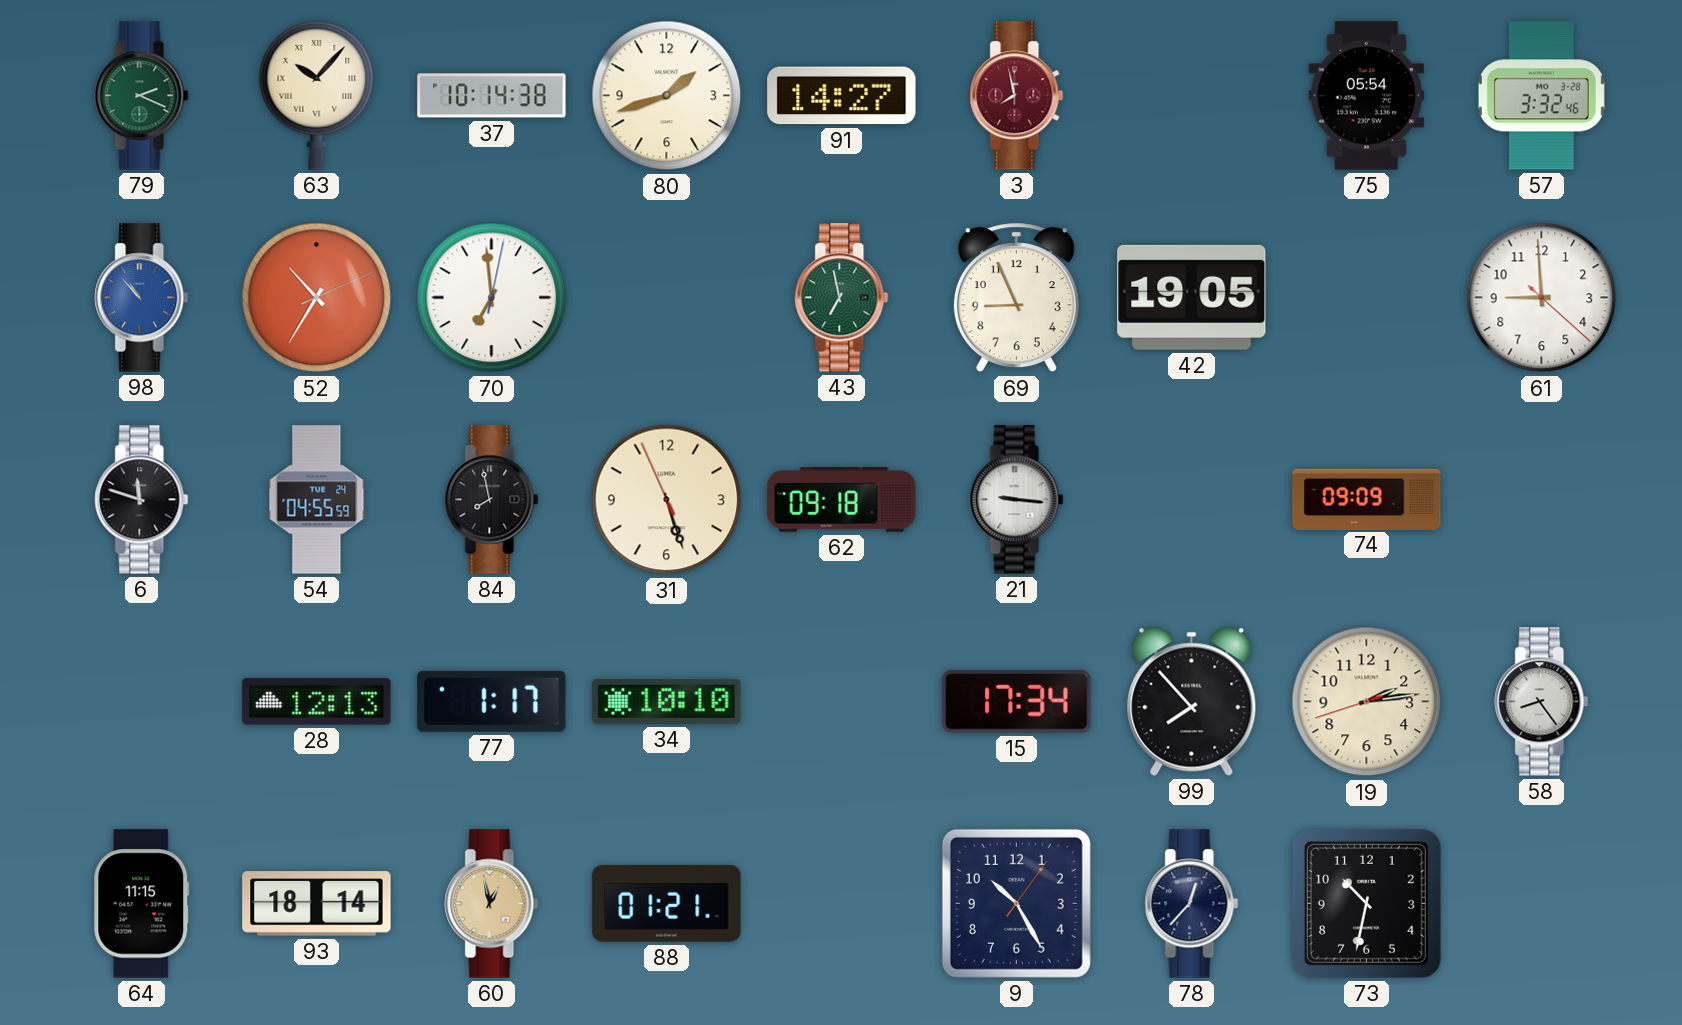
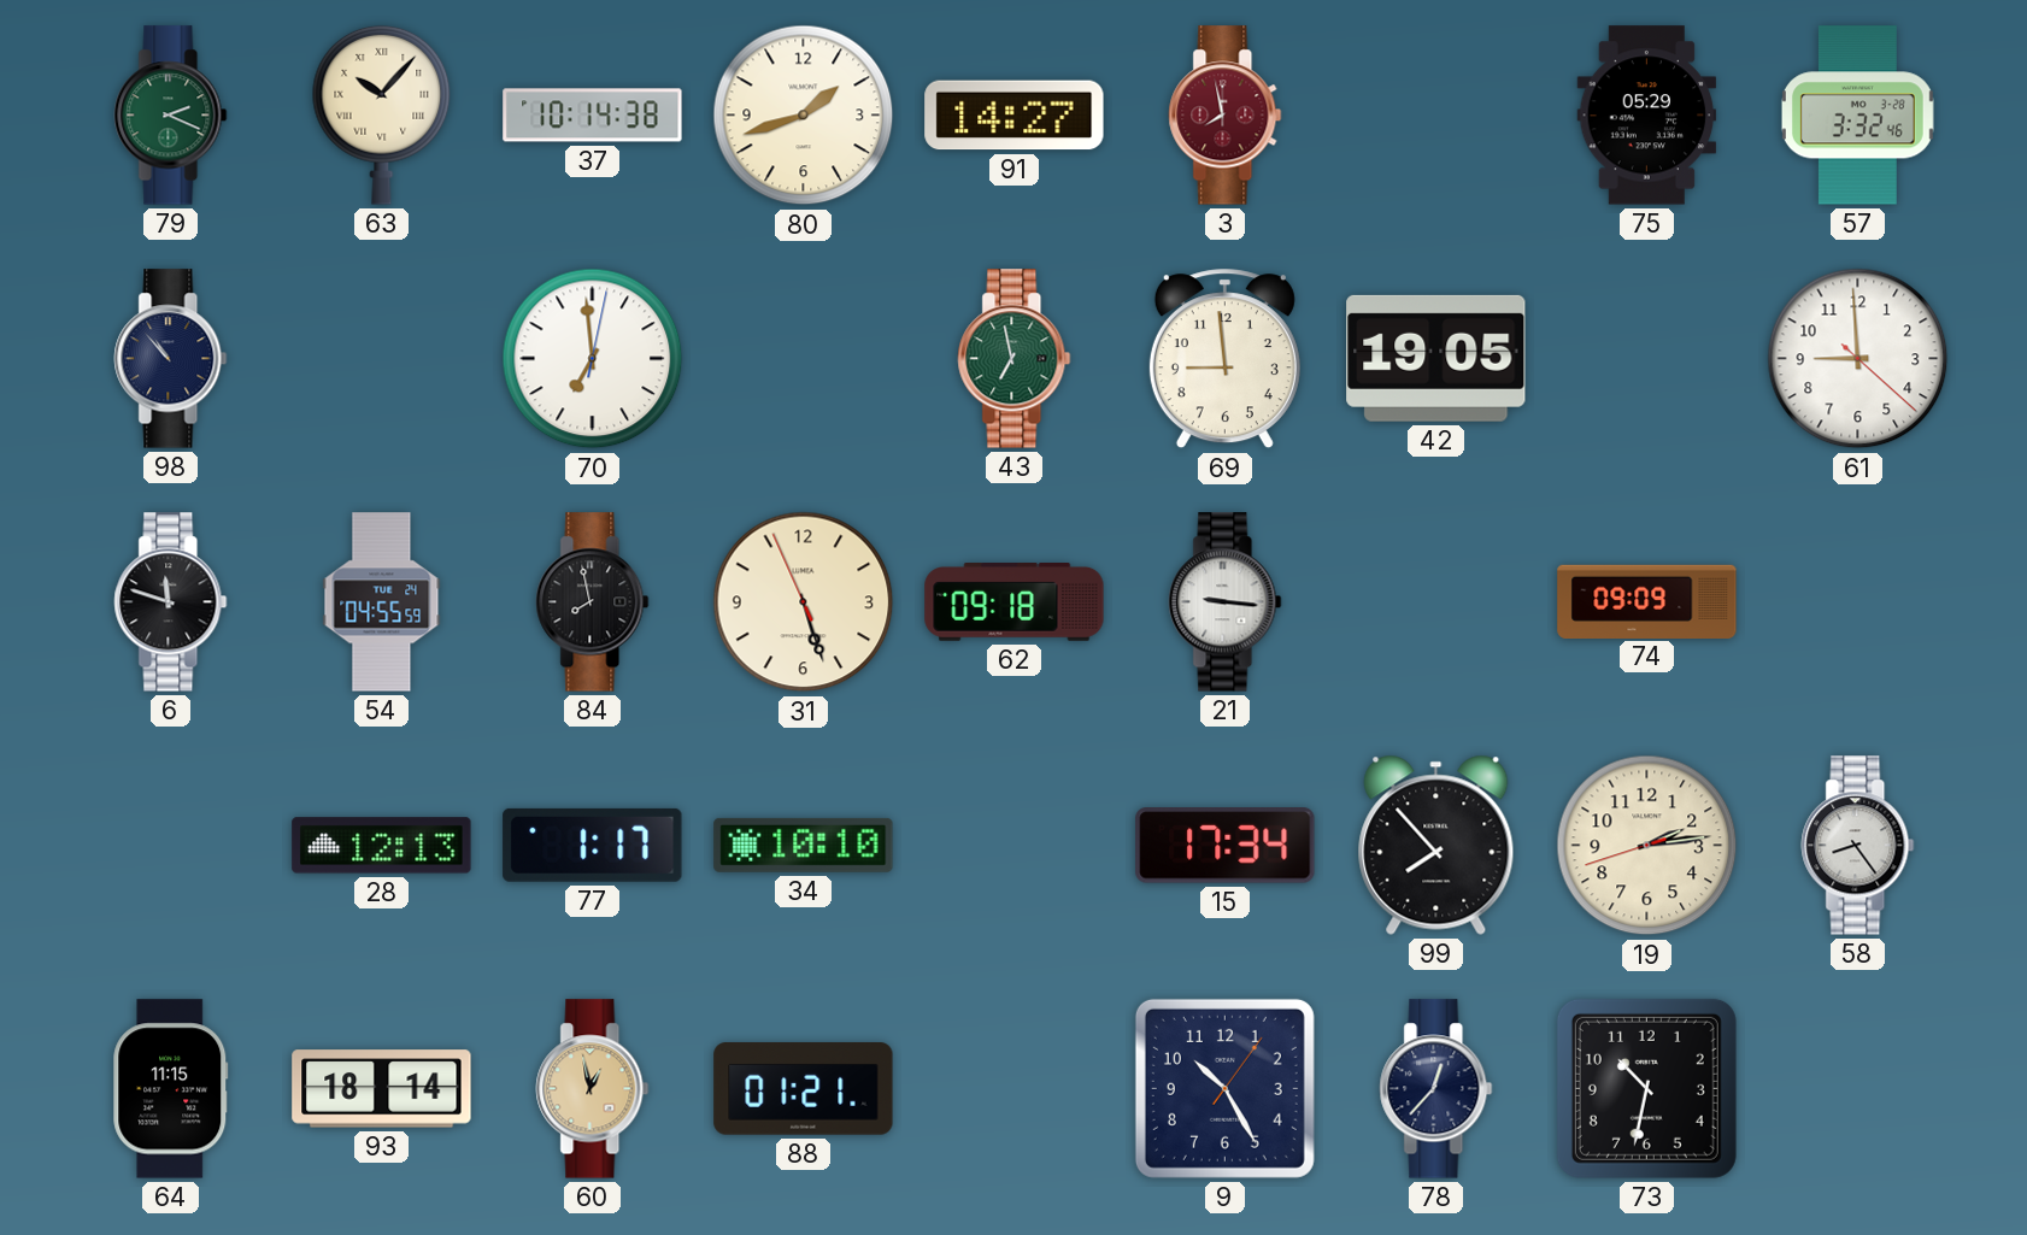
75: 05:54 -> 05:29
98 dial: blue -> navy
52: 10:35 -> none
69: 8:56 -> 8:59
